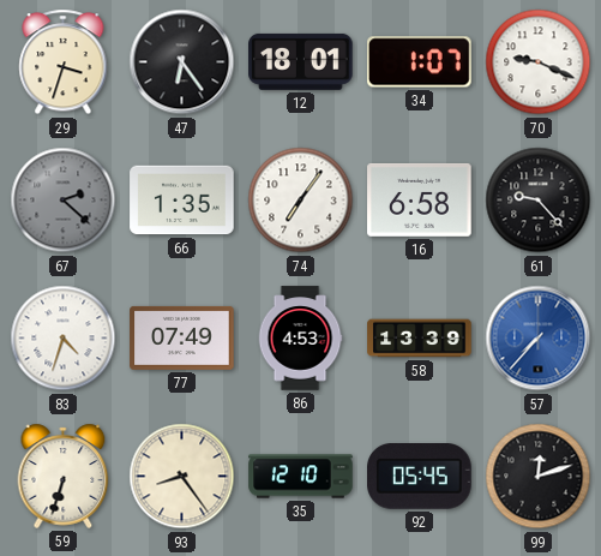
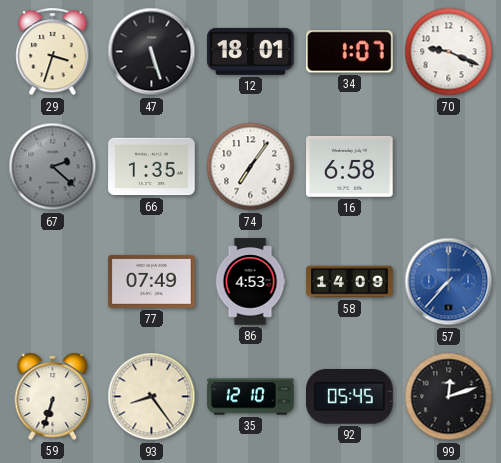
47: 6:24 -> 5:27
61: 9:23 -> none
83: 4:33 -> none
58: 13:39 -> 14:09
